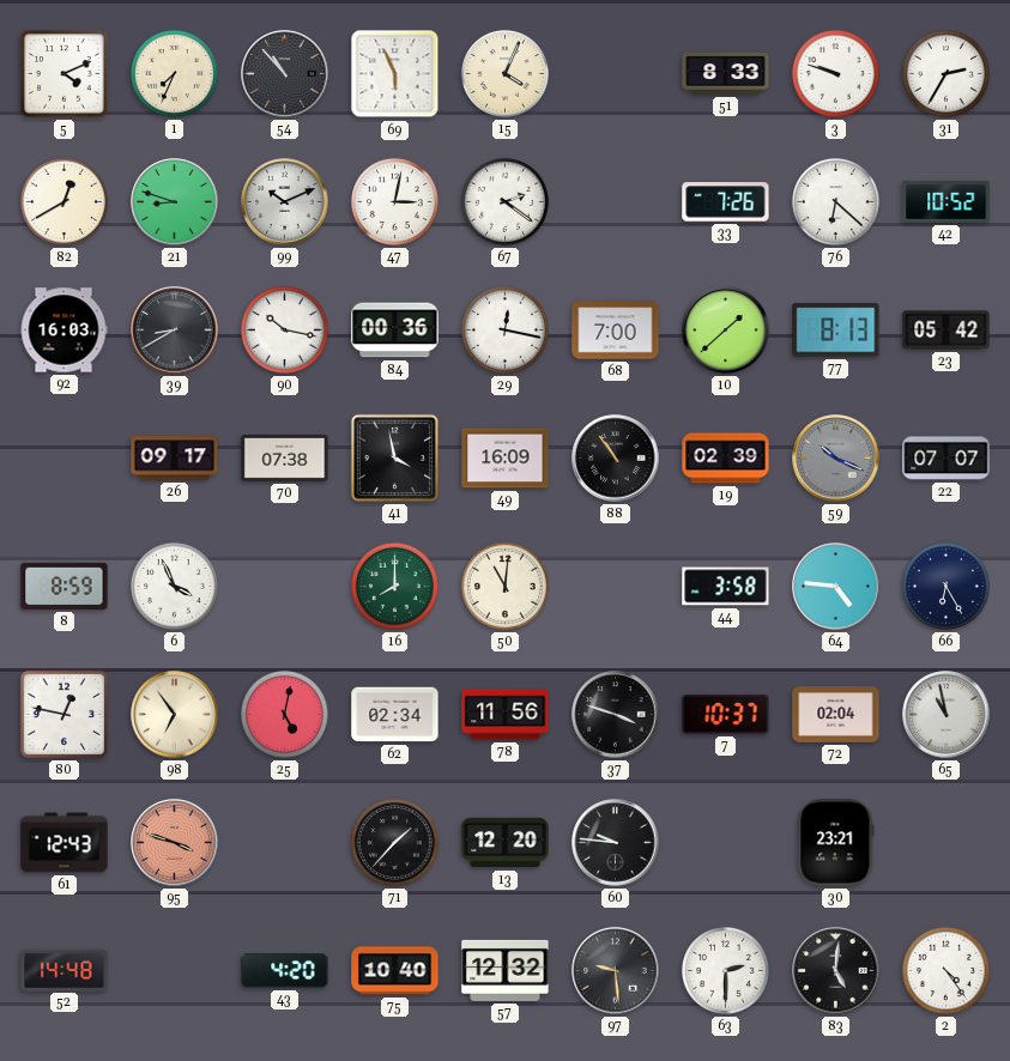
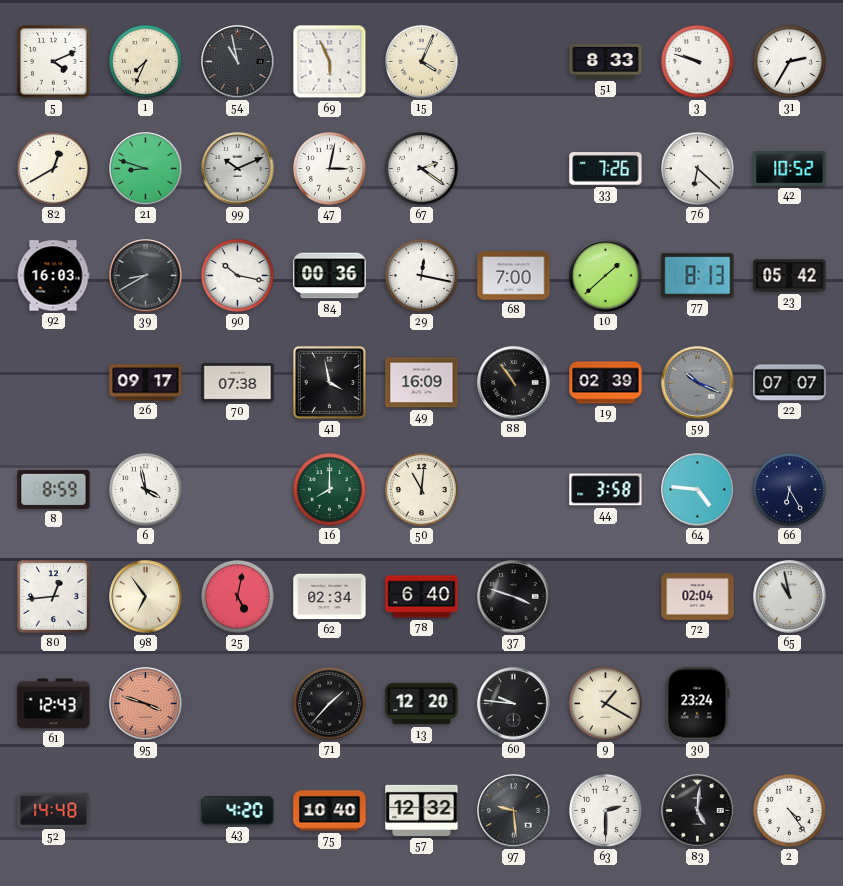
54: 10:53 -> 10:58
6: 3:56 -> 3:58
80: 12:47 -> 12:44
78: 11:56 -> 6:40
7: 10:37 -> none
9: none -> 1:20
30: 23:21 -> 23:24
